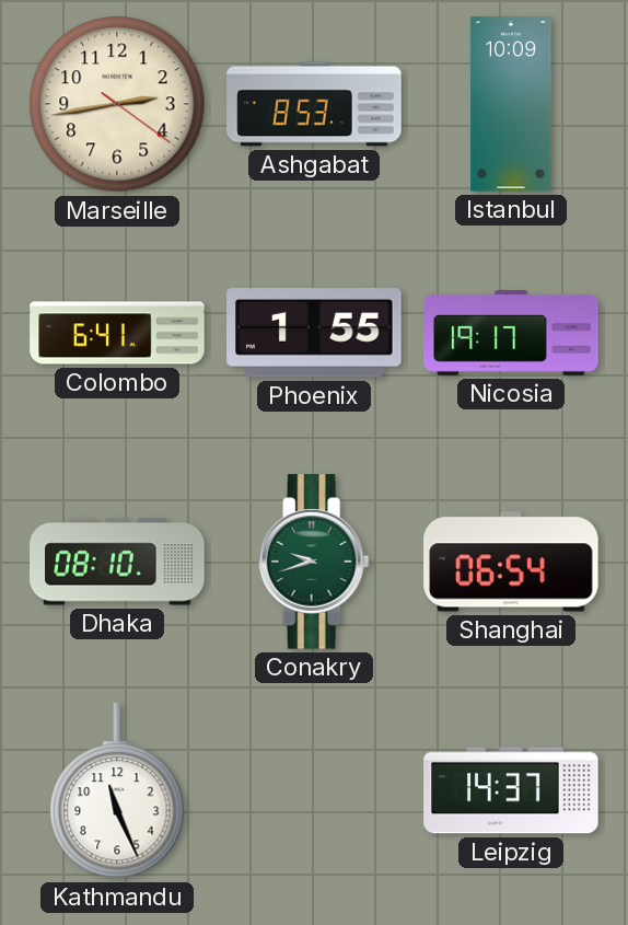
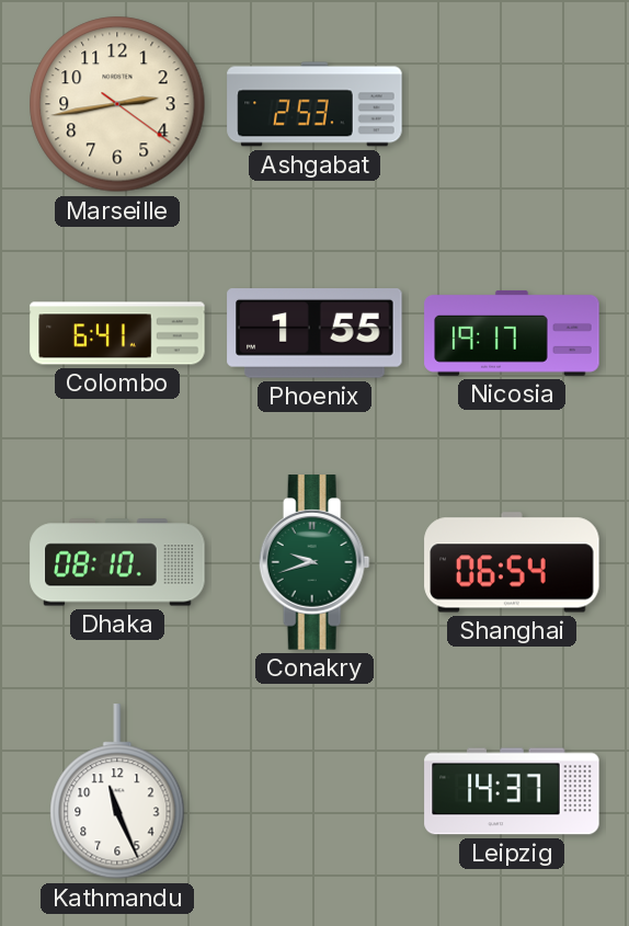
Ashgabat: 8:53 -> 2:53
Istanbul: 10:09 -> none
